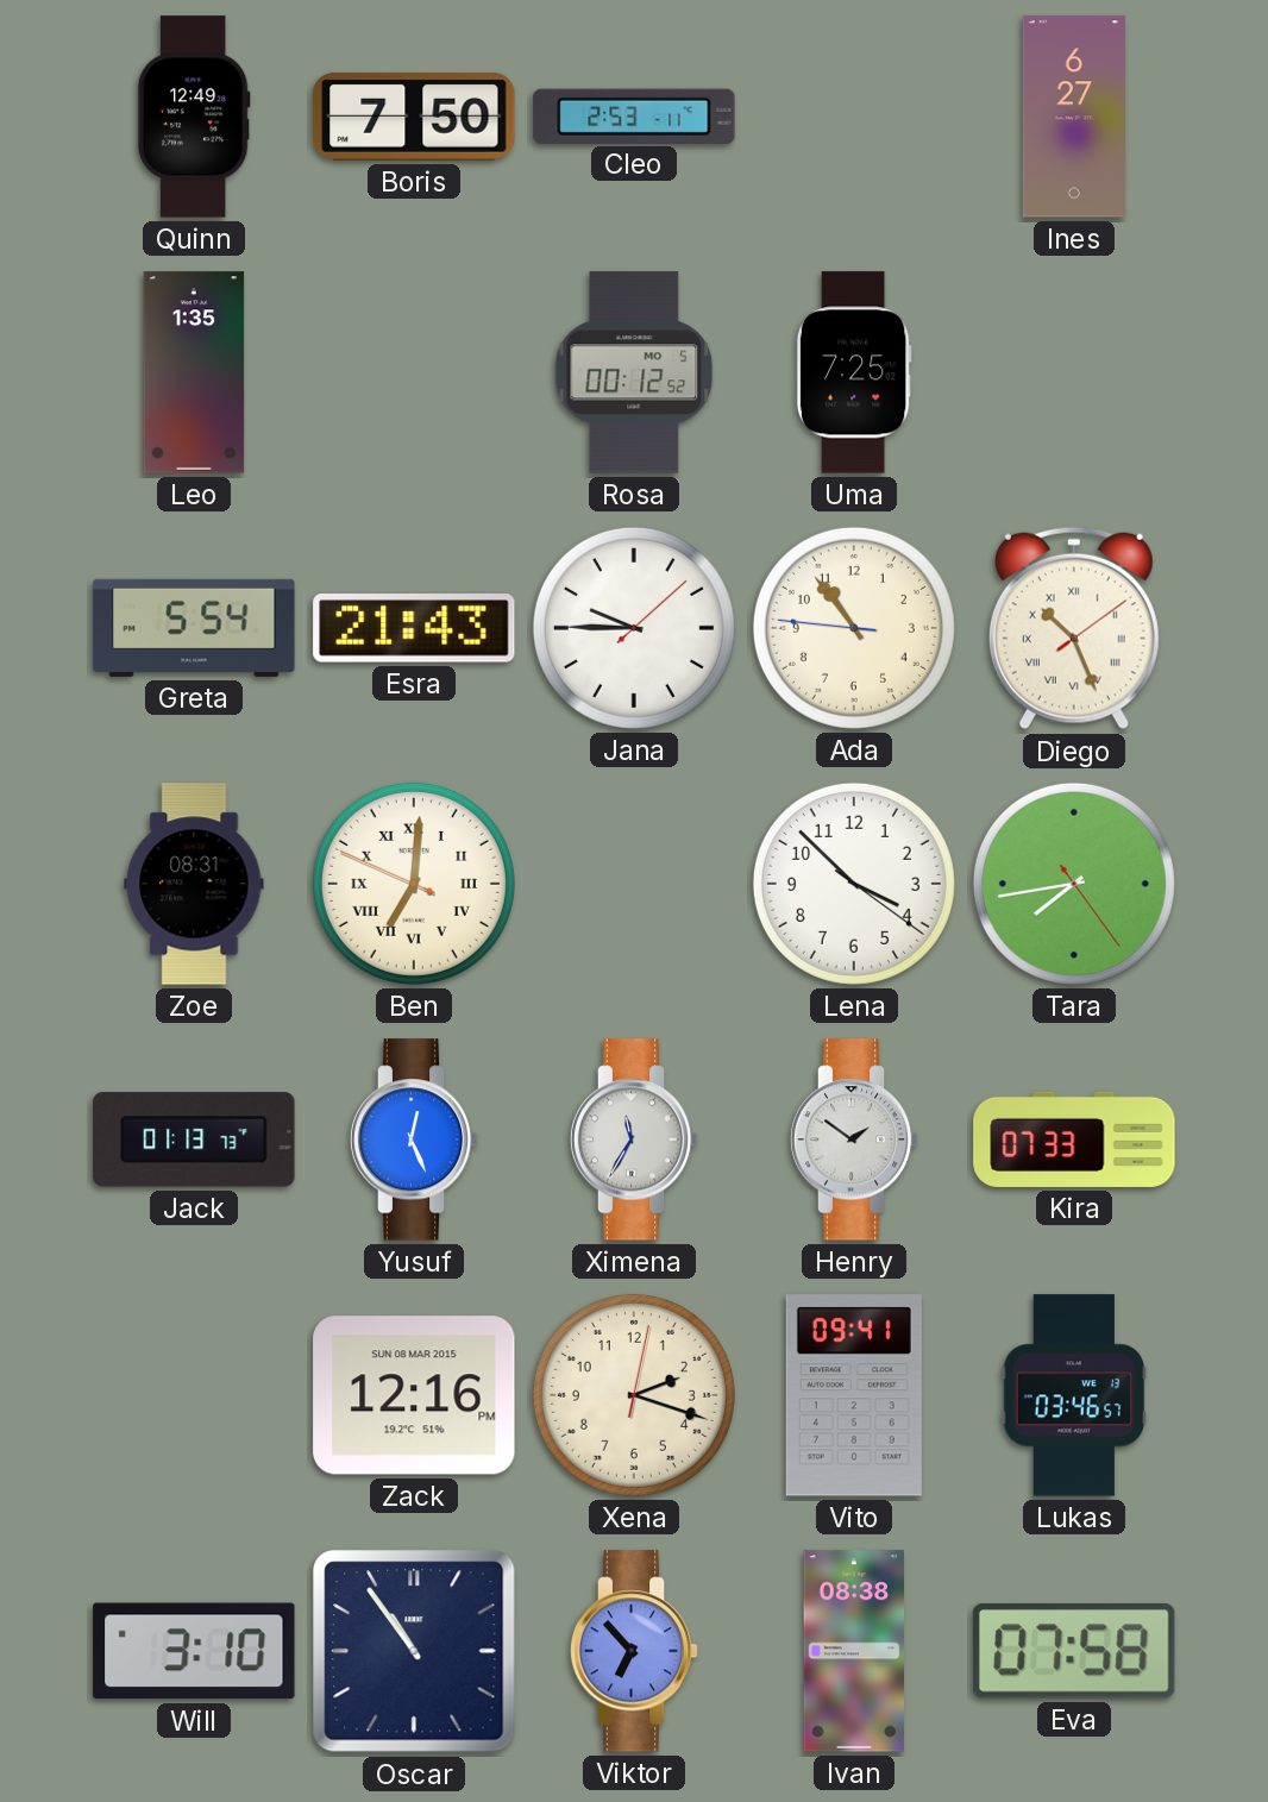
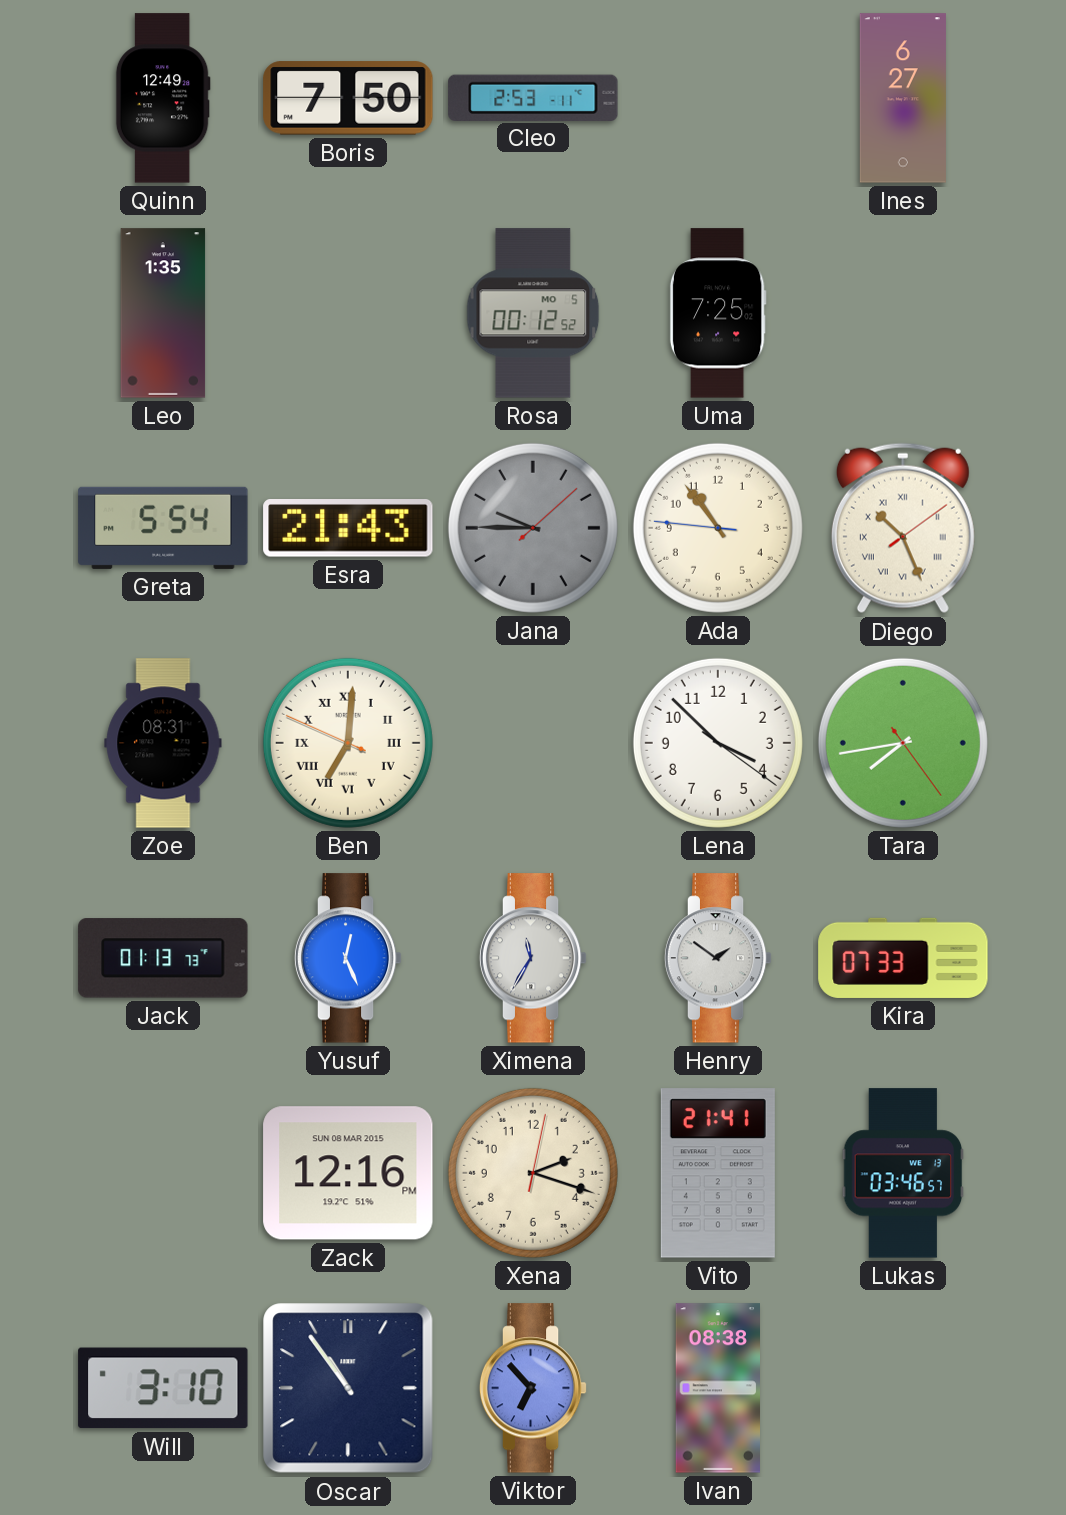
Jana dial: white -> grey
Vito: 09:41 -> 21:41
Eva: 07:58 -> none
